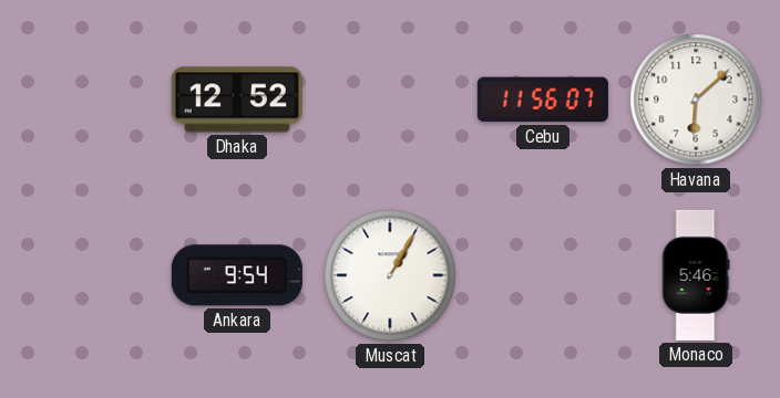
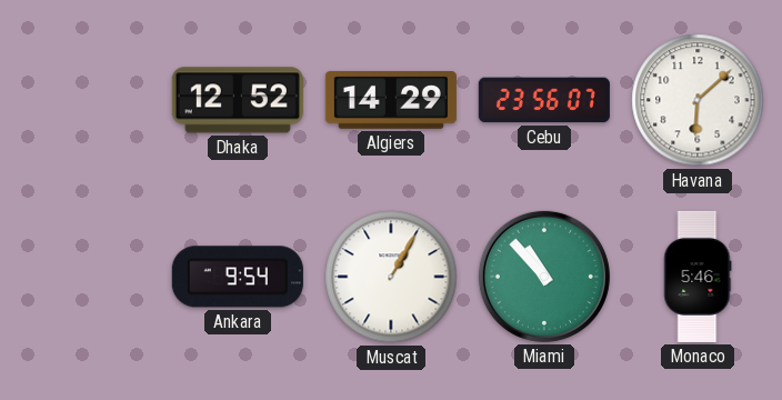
Algiers: none -> 14:29
Cebu: 11:56 -> 23:56
Miami: none -> 10:53
